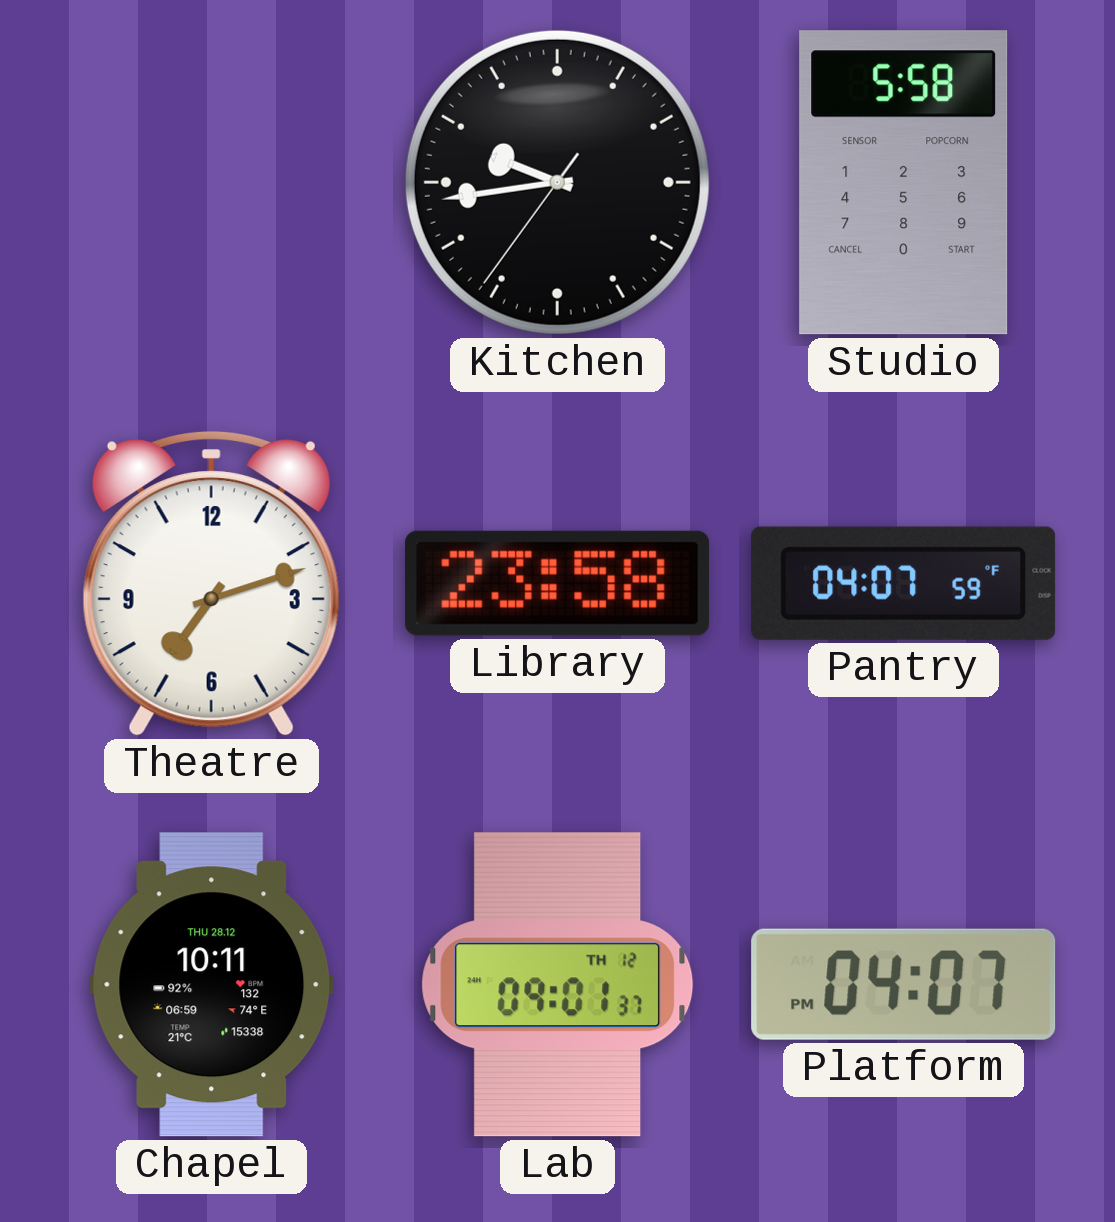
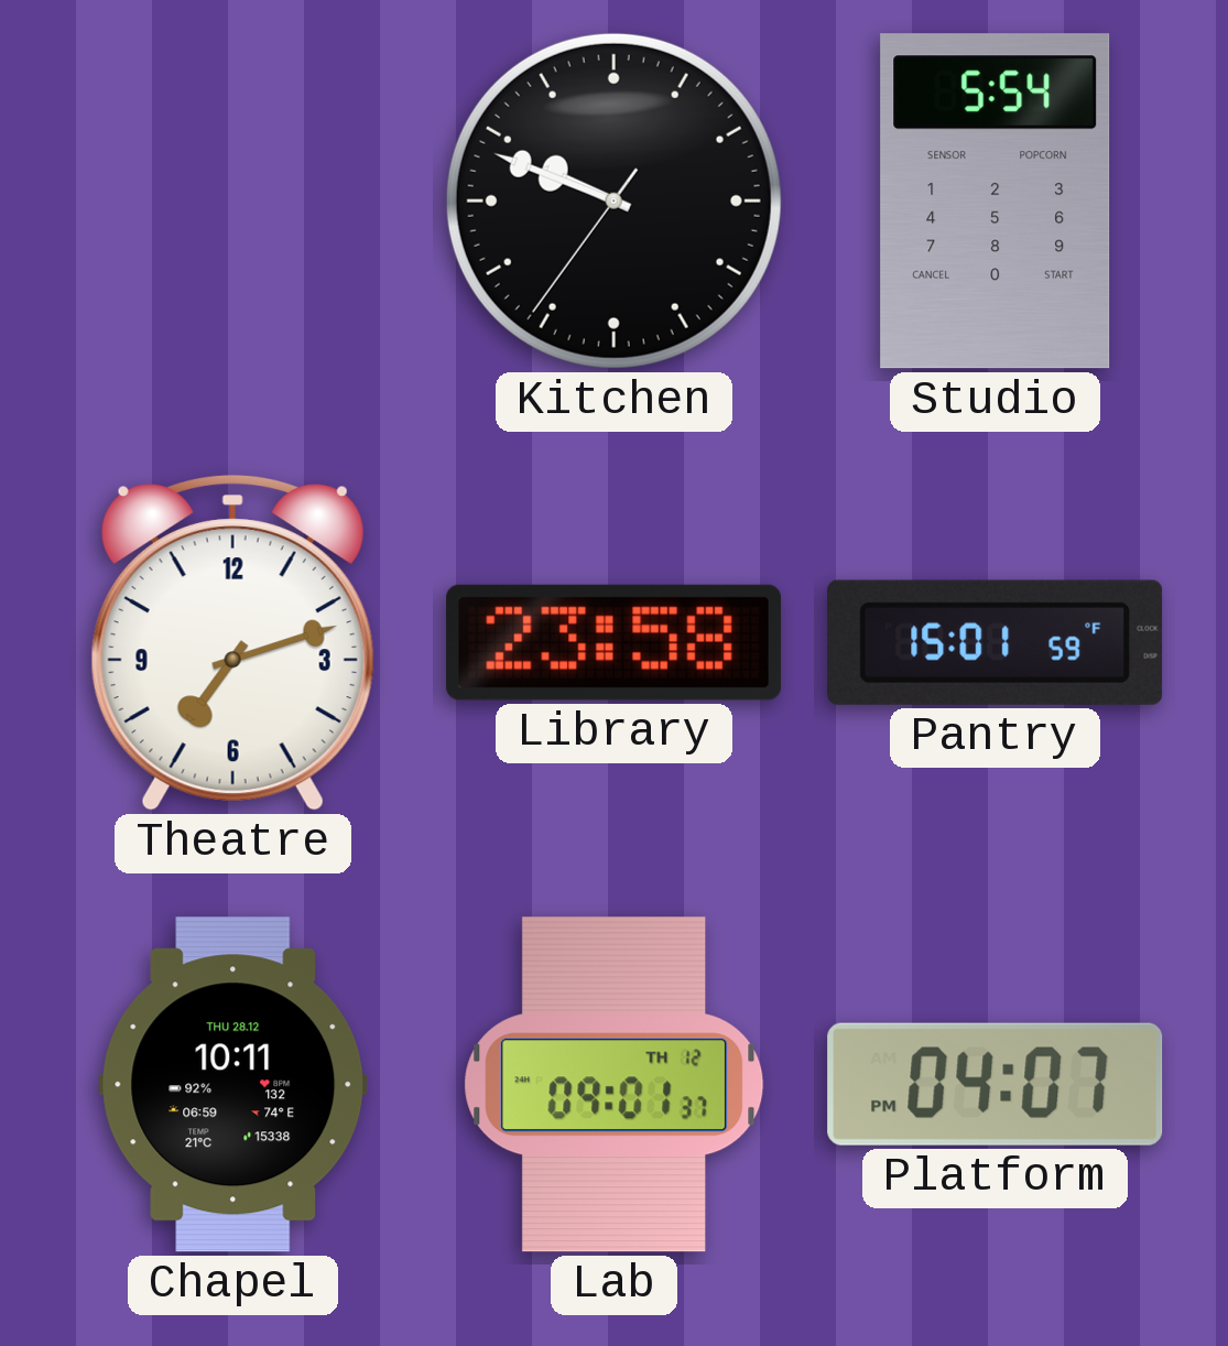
Kitchen: 9:43 -> 9:48
Studio: 5:58 -> 5:54
Pantry: 04:07 -> 15:01
